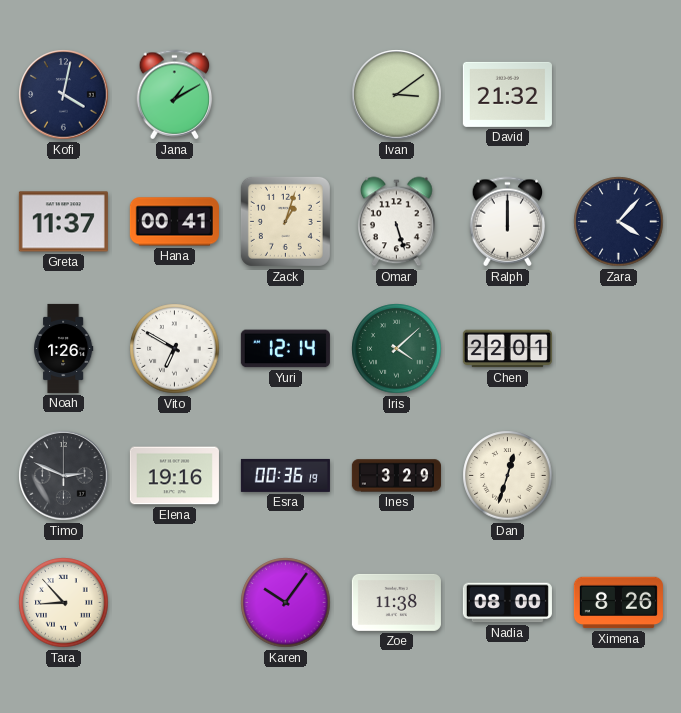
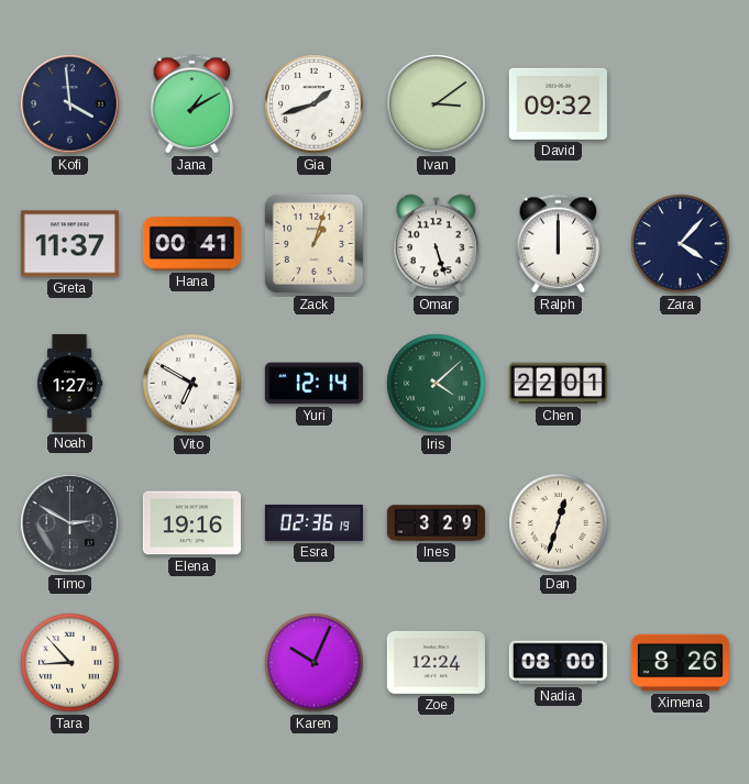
Kofi: 4:02 -> 3:59
Gia: none -> 1:42
David: 21:32 -> 09:32
Noah: 1:26 -> 1:27
Timo: 2:49 -> 2:50
Esra: 00:36 -> 02:36
Karen: 10:06 -> 10:04
Zoe: 11:38 -> 12:24
